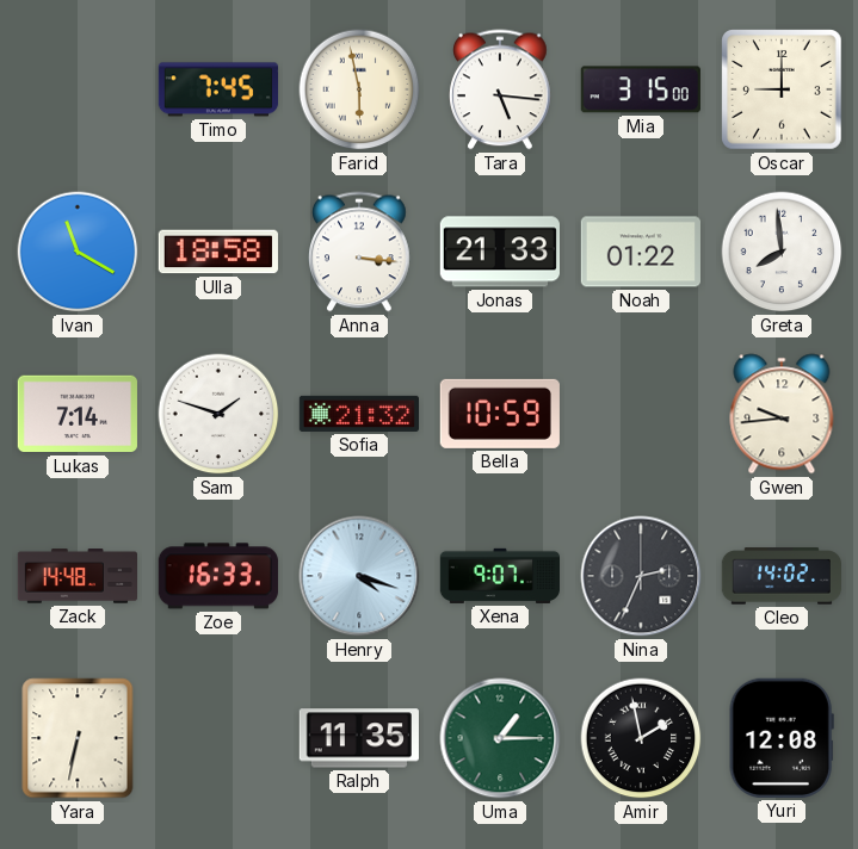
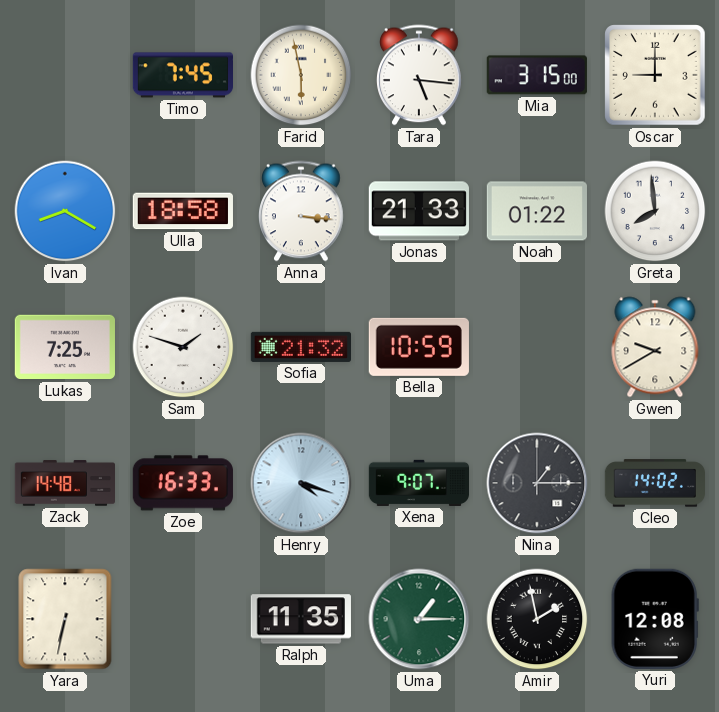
Ivan: 11:20 -> 8:20
Lukas: 7:14 -> 7:25
Gwen: 9:44 -> 9:40
Nina: 2:34 -> 1:15
